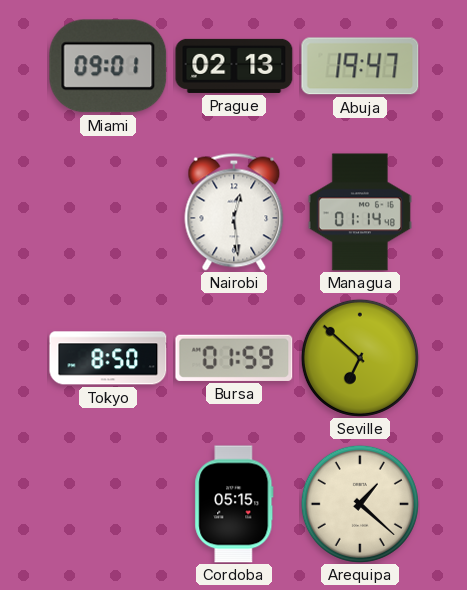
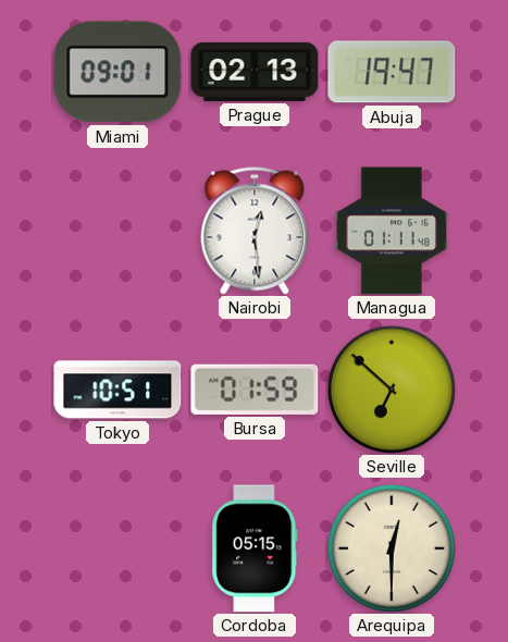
Managua: 01:14 -> 01:11
Tokyo: 8:50 -> 10:51
Arequipa: 1:22 -> 12:30
